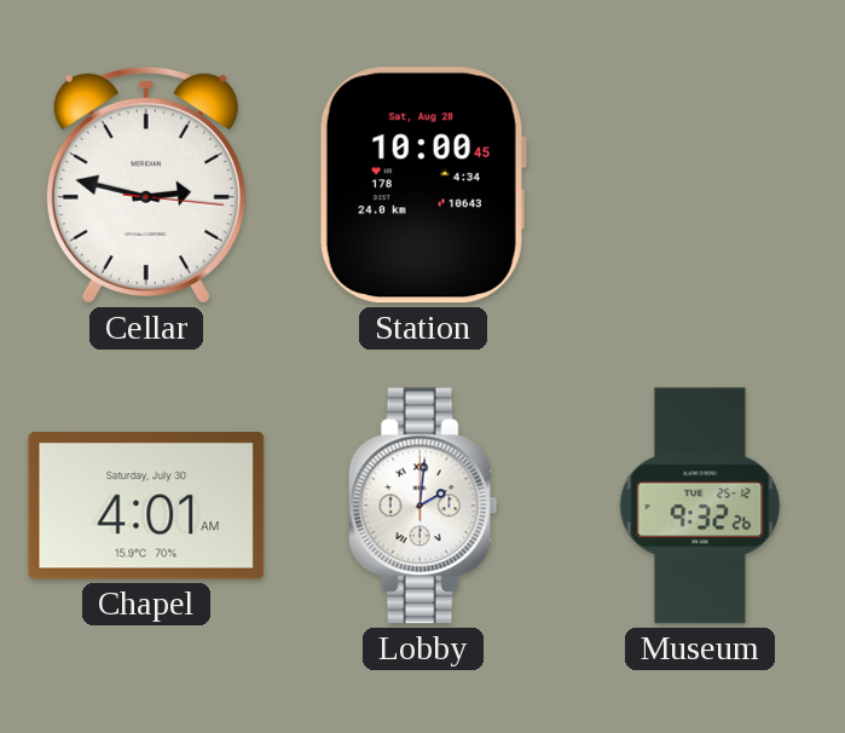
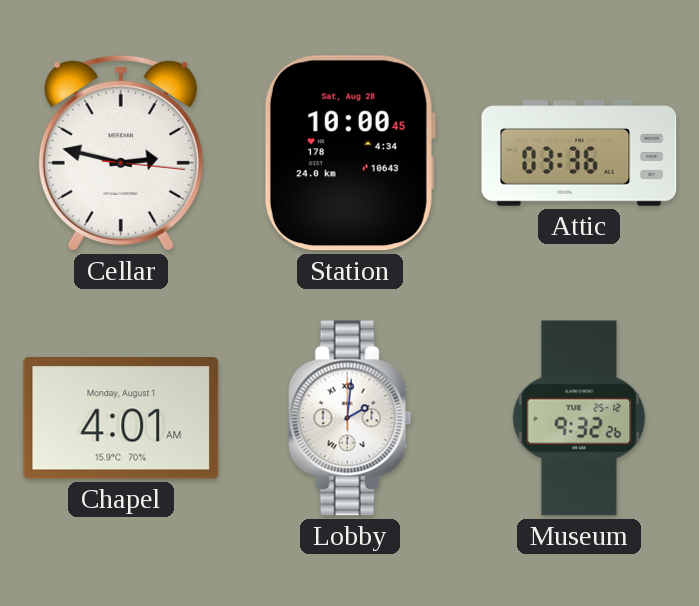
Attic: none -> 03:36
Chapel date: Saturday, July 30 -> Monday, August 1
